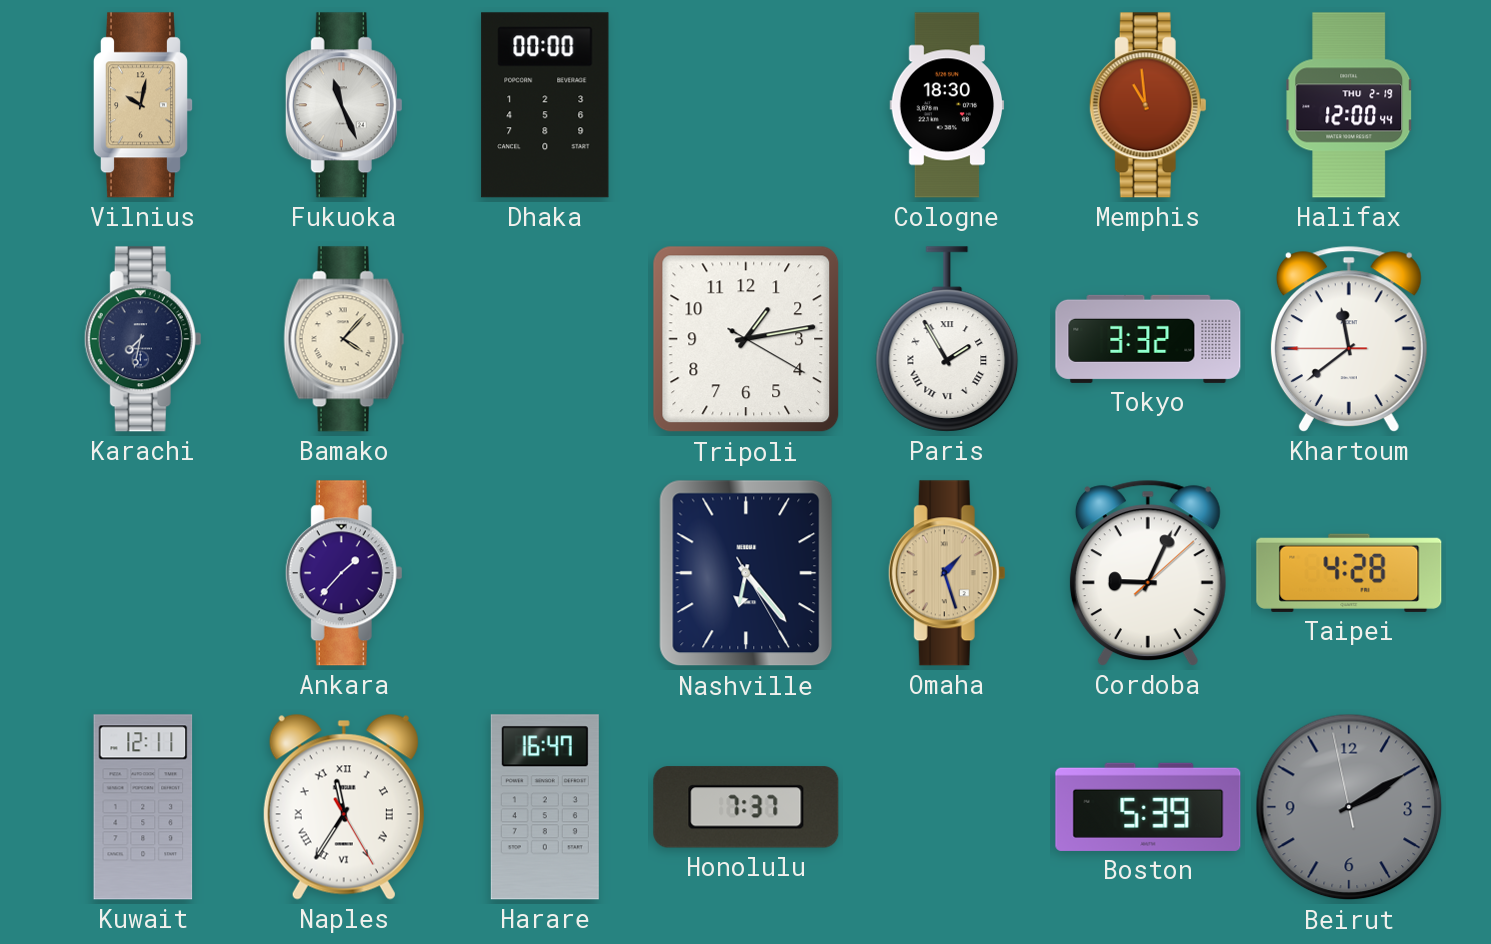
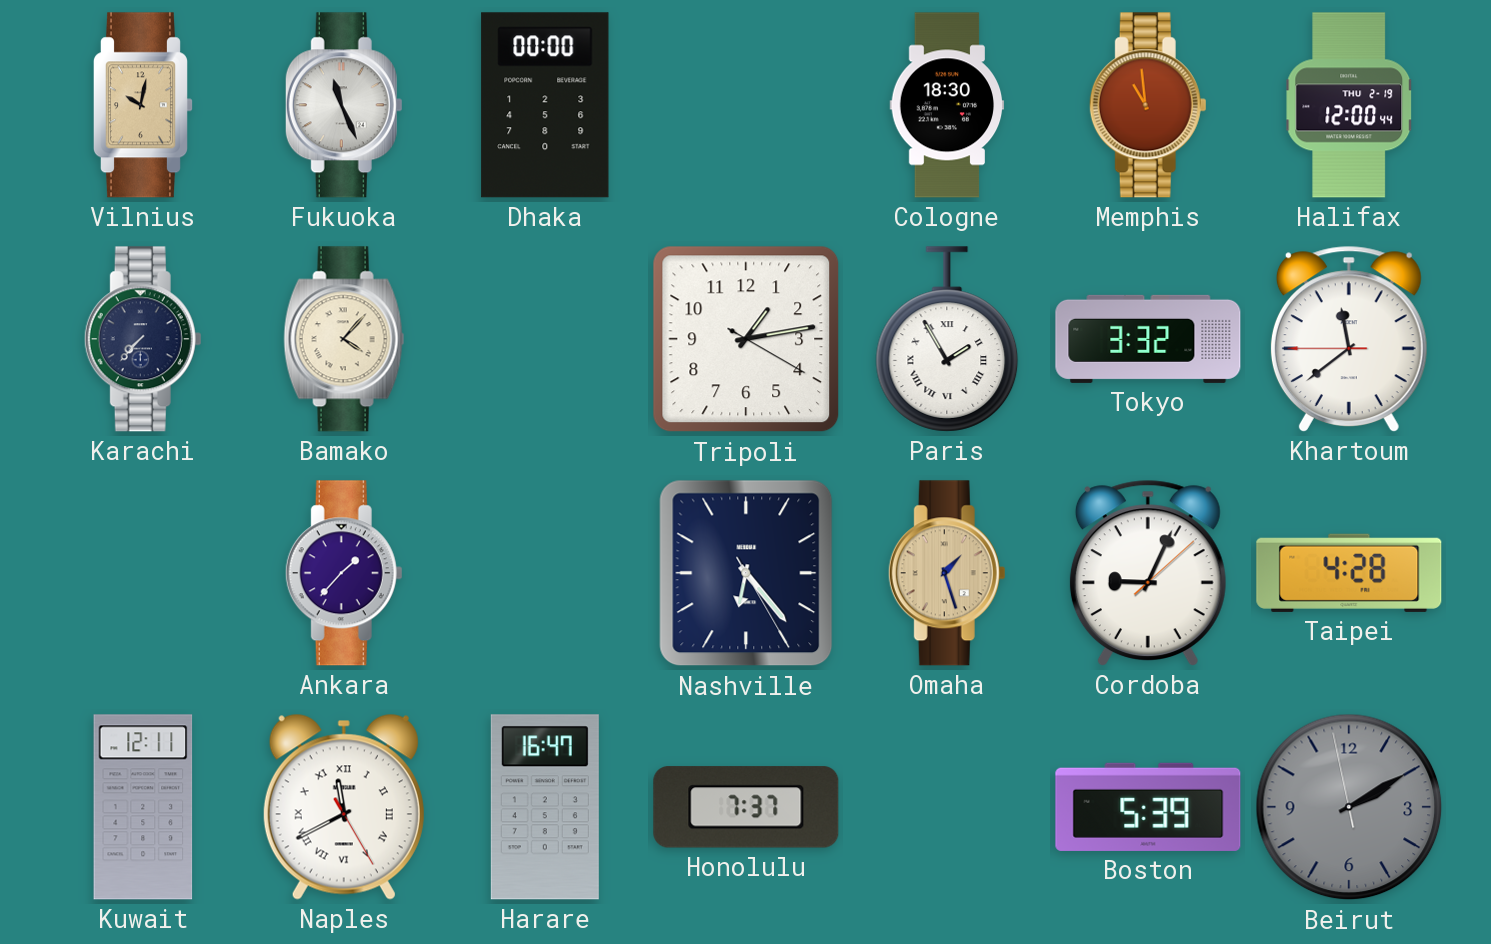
Karachi: 7:32 -> 7:37
Naples: 11:35 -> 11:40
